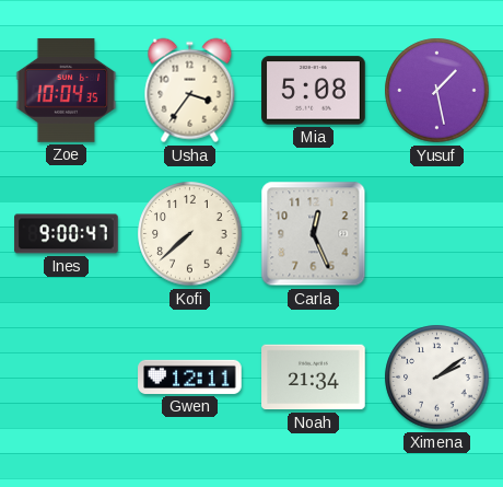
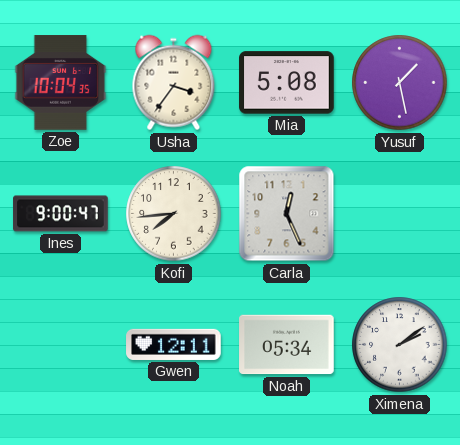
Kofi: 7:38 -> 7:44
Noah: 21:34 -> 05:34
